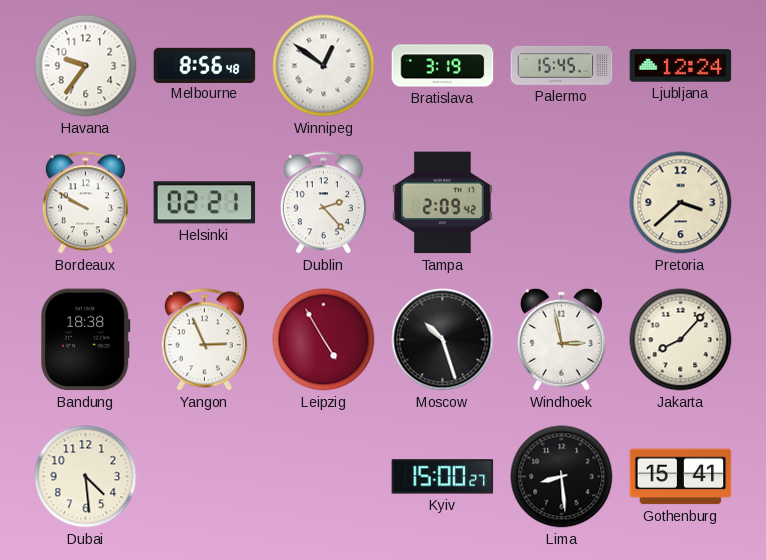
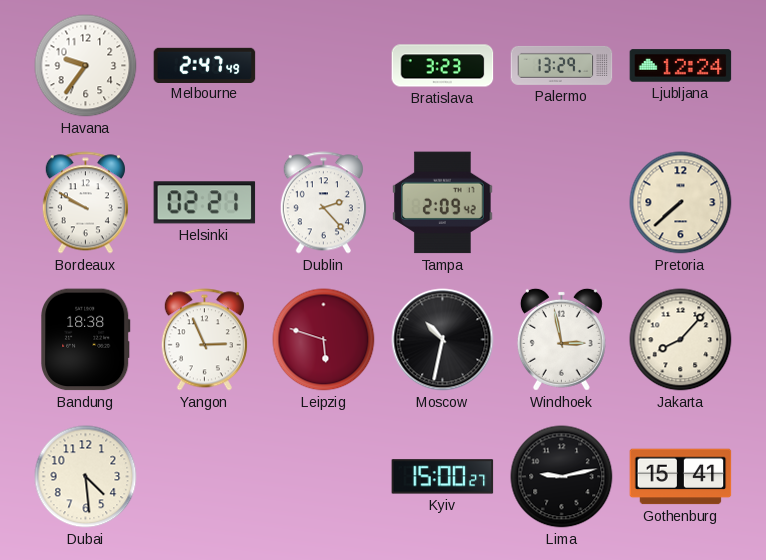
Melbourne: 8:56 -> 2:47
Winnipeg: 12:51 -> none
Bratislava: 3:19 -> 3:23
Palermo: 15:45 -> 13:29
Pretoria: 3:38 -> 7:38
Leipzig: 4:55 -> 5:48
Moscow: 10:27 -> 10:32
Lima: 8:29 -> 9:13
